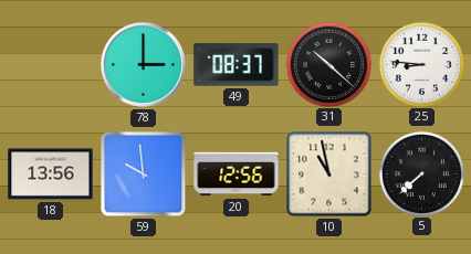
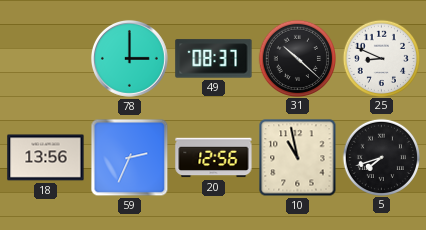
25: 8:46 -> 8:49
59: 9:59 -> 2:34
5: 7:38 -> 7:42
